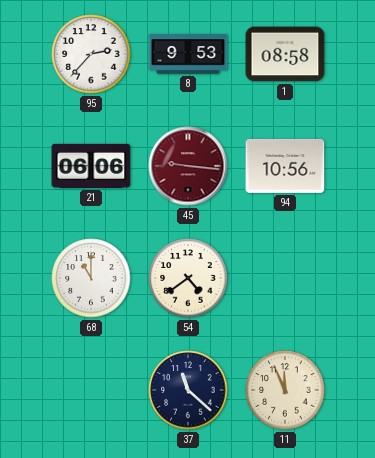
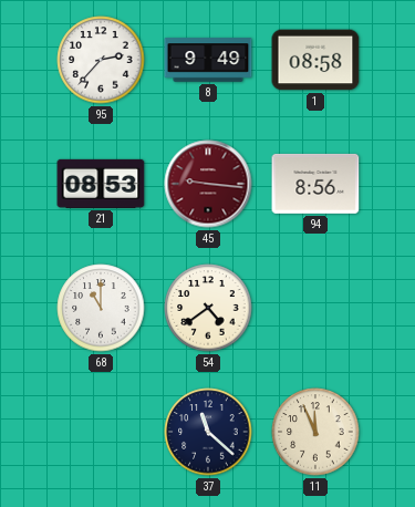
8: 9:53 -> 9:49
21: 06:06 -> 08:53
94: 10:56 -> 8:56
